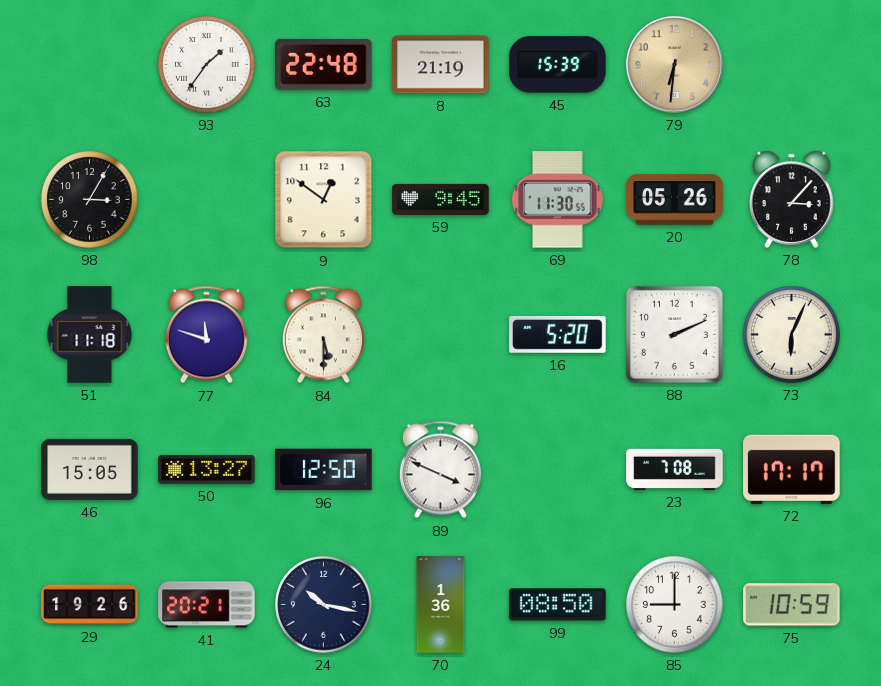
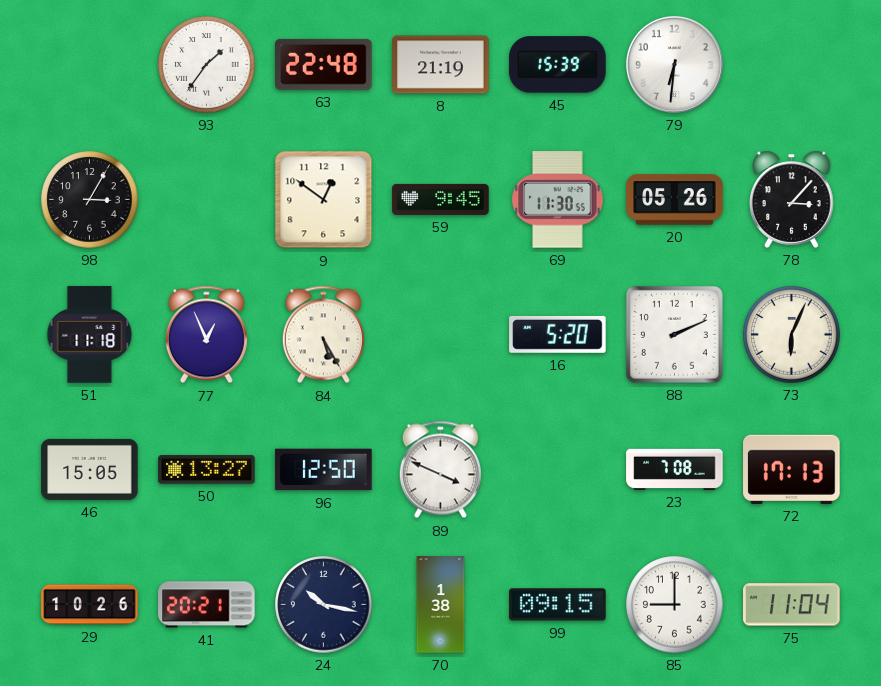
79 dial: champagne -> white
77: 11:48 -> 12:56
84: 5:30 -> 5:25
72: 17:17 -> 17:13
29: 19:26 -> 10:26
70: 1:36 -> 1:38
99: 08:50 -> 09:15
75: 10:59 -> 11:04
